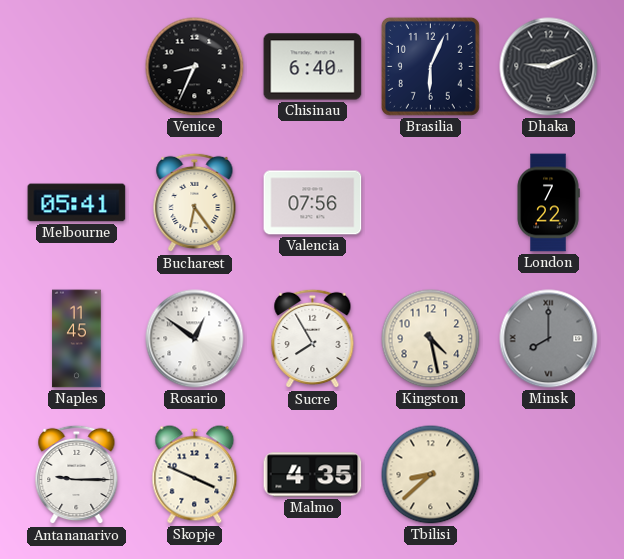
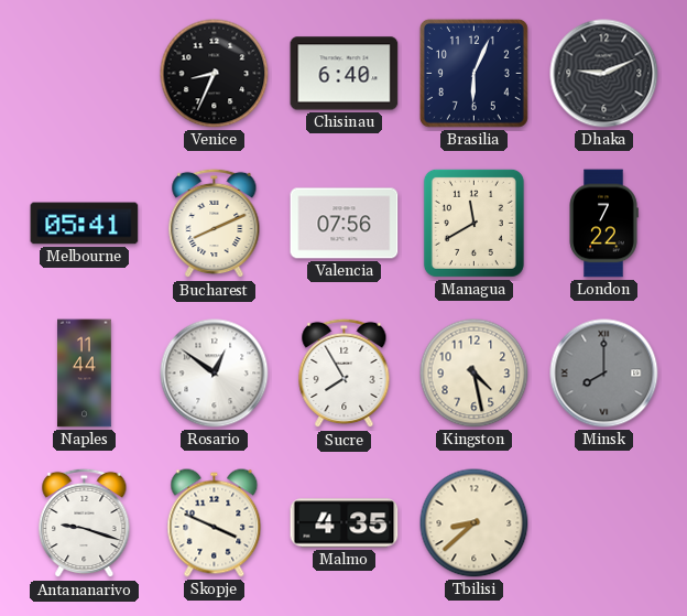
Bucharest: 6:24 -> 8:11
Managua: none -> 11:40
Naples: 11:45 -> 11:44
Antananarivo: 9:15 -> 9:18
